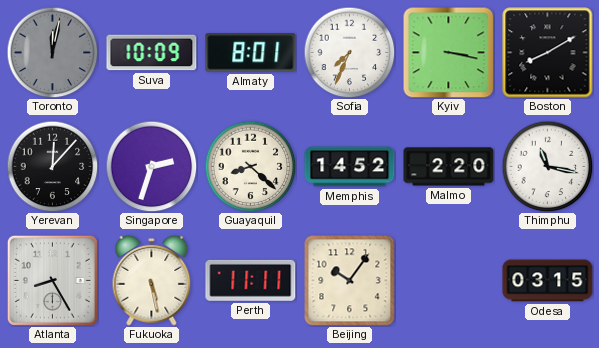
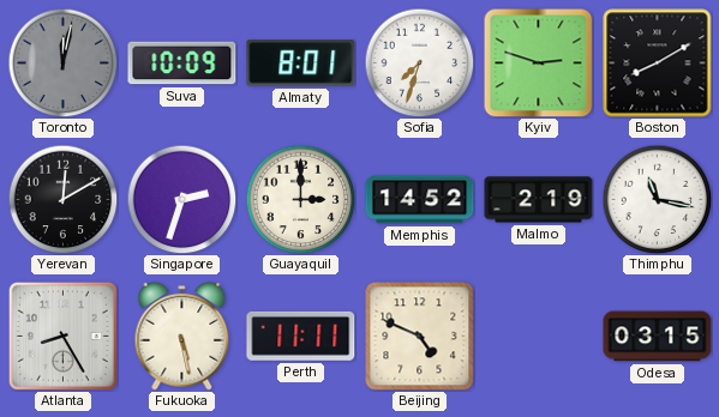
Sofia: 7:34 -> 7:33
Kyiv: 3:17 -> 2:48
Yerevan: 12:07 -> 12:10
Guayaquil: 8:22 -> 3:00
Malmo: 2:20 -> 2:19
Beijing: 10:06 -> 4:49
